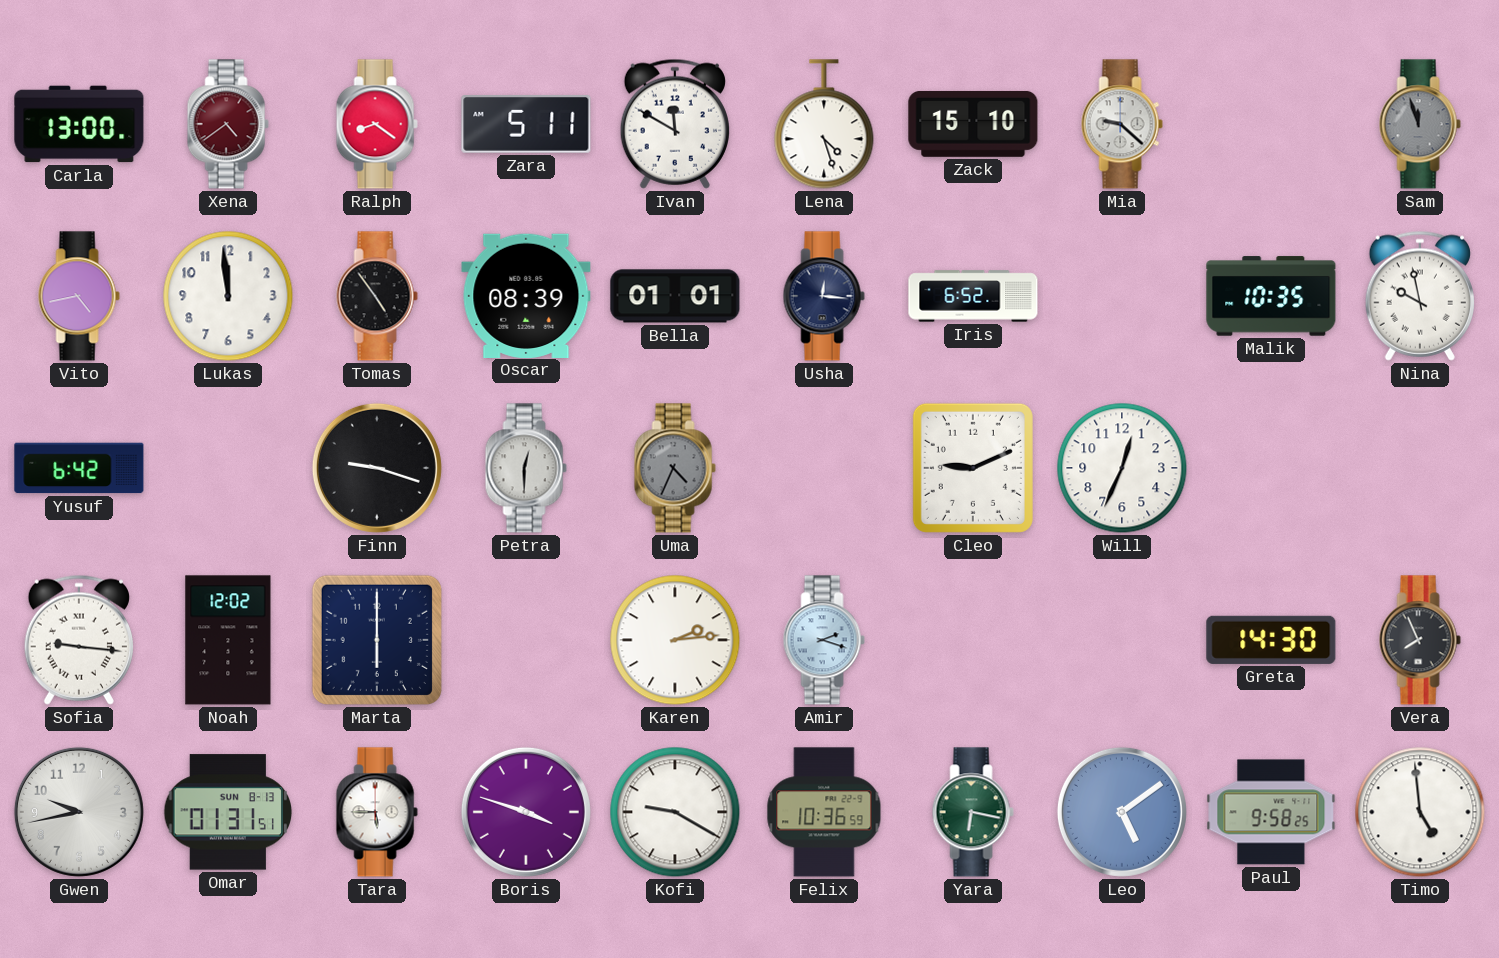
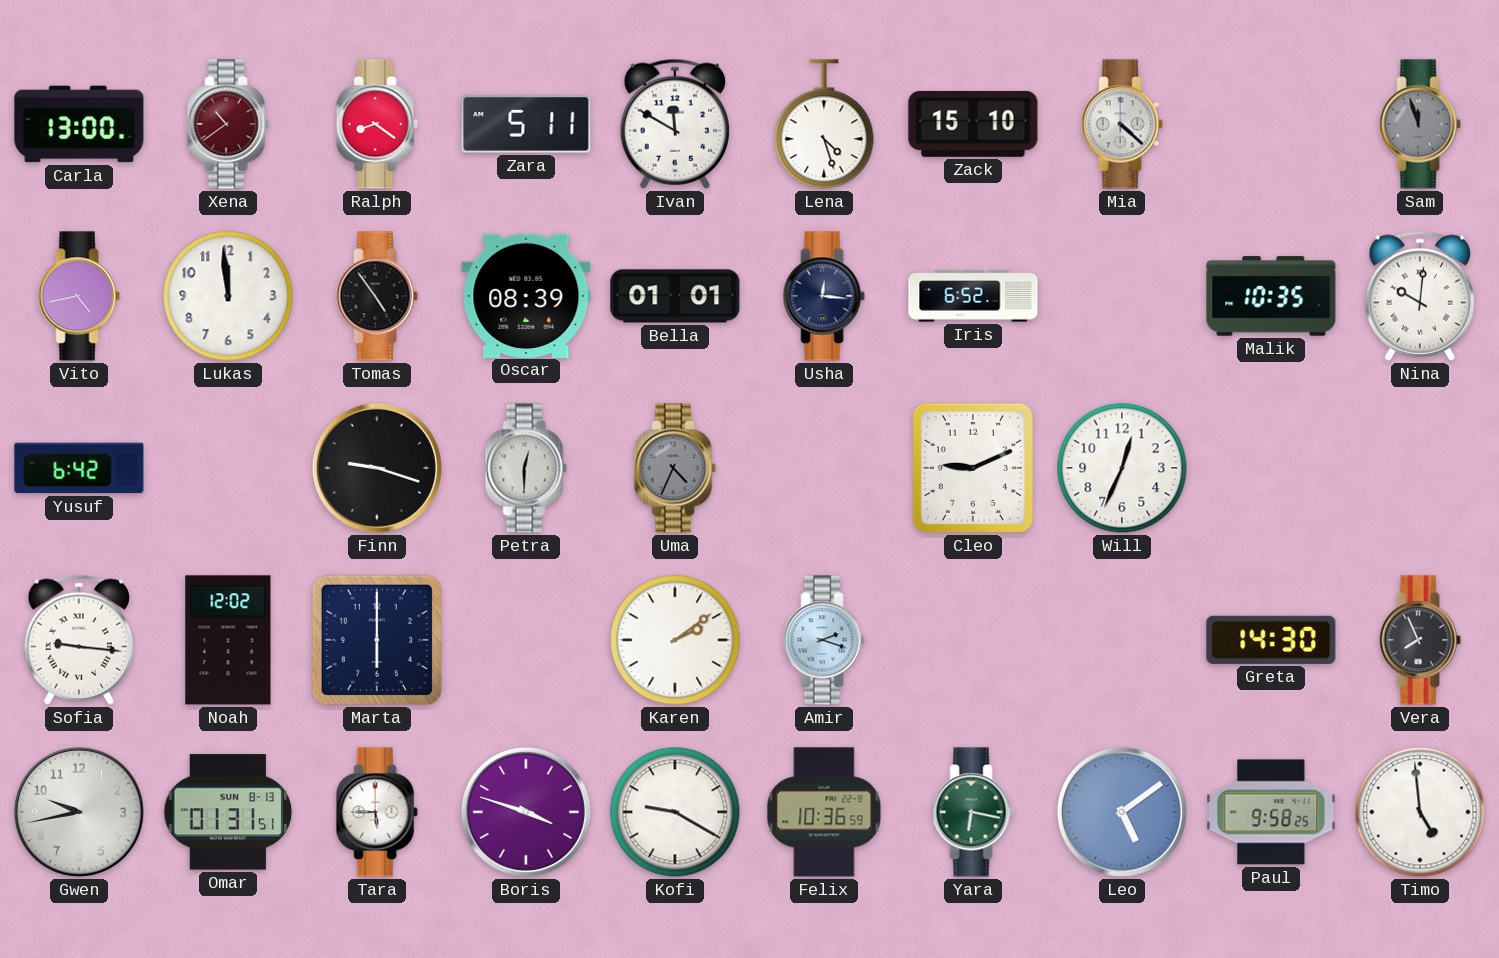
Xena: 4:39 -> 10:39
Mia: 9:22 -> 4:22
Nina: 9:58 -> 10:01
Karen: 2:14 -> 2:09
